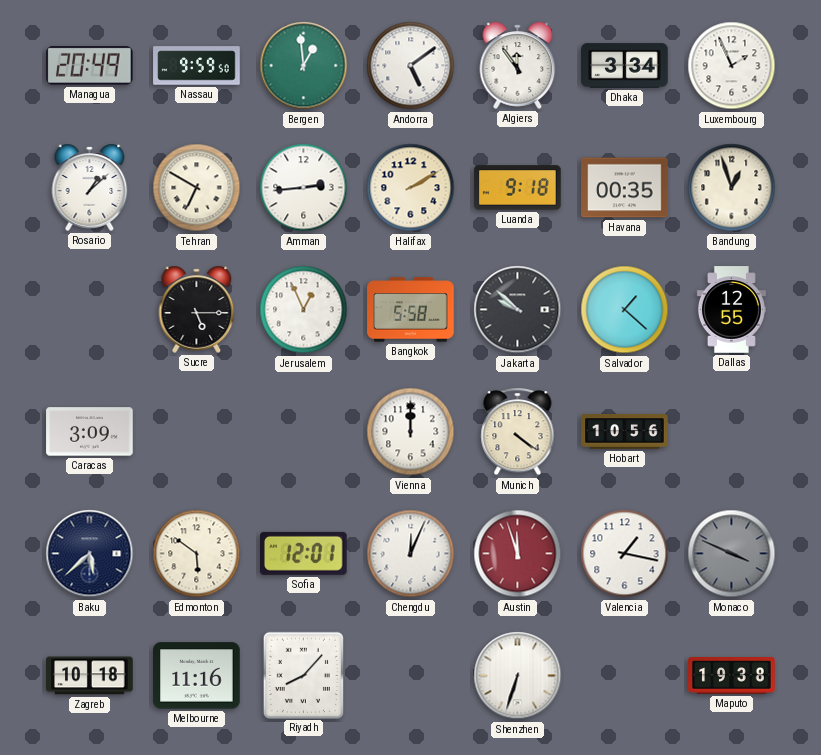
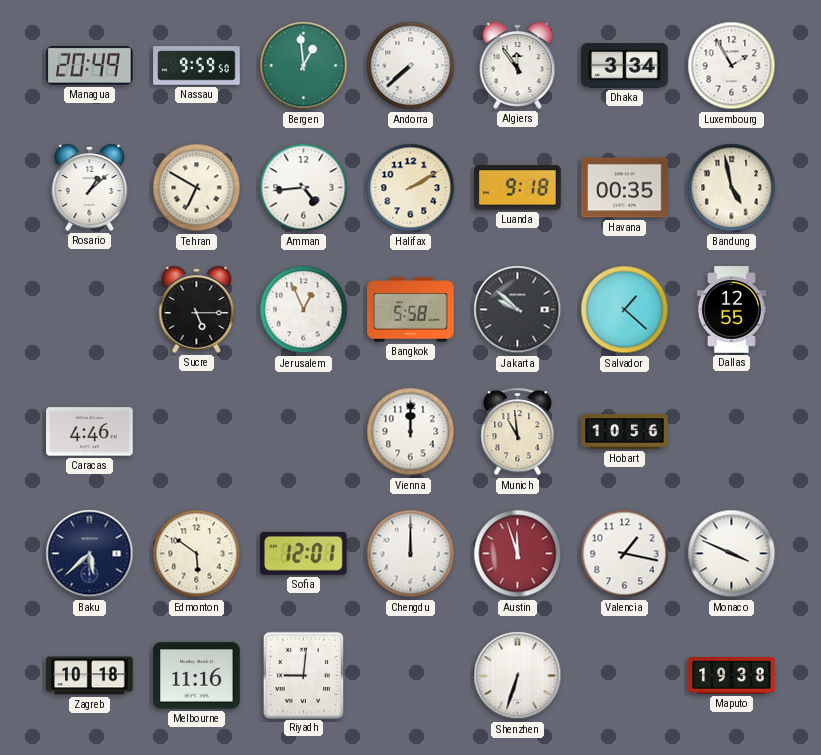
Andorra: 5:09 -> 7:38
Luxembourg: 1:56 -> 1:55
Amman: 2:44 -> 4:44
Bandung: 12:57 -> 4:58
Caracas: 3:09 -> 4:46
Munich: 4:21 -> 10:59
Chengdu: 12:04 -> 12:00
Monaco dial: grey -> white
Riyadh: 8:07 -> 9:01
